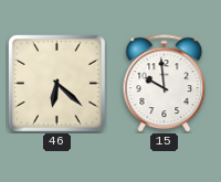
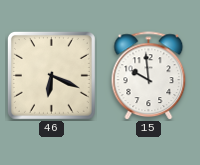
46: 6:22 -> 6:19
